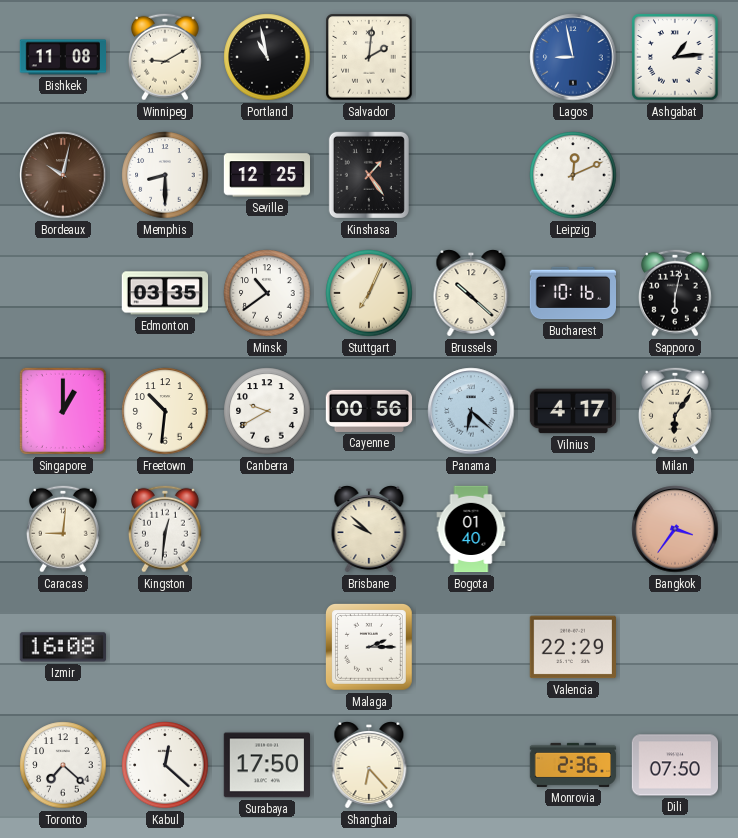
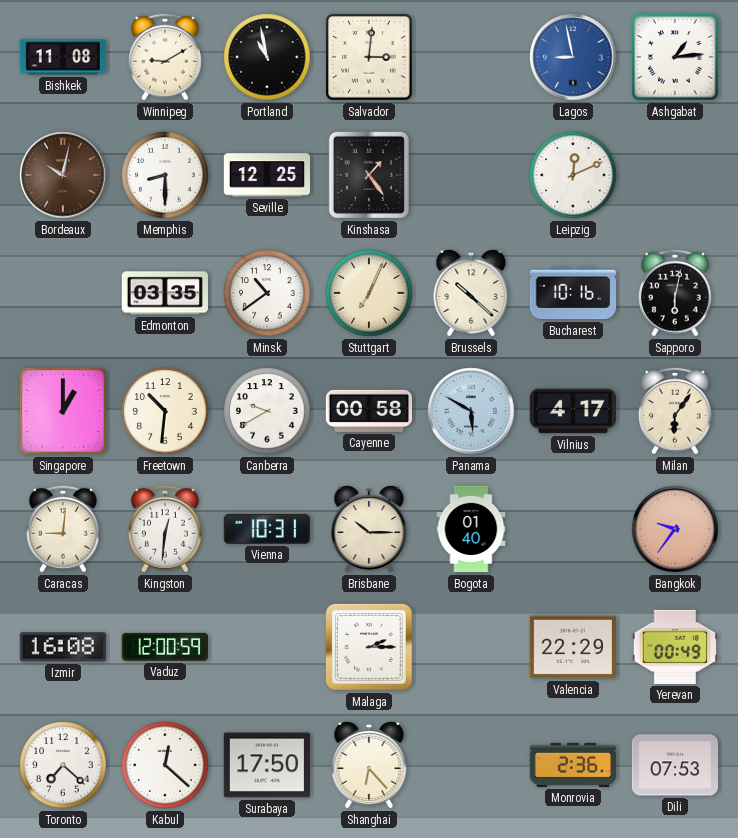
Salvador: 2:01 -> 3:01
Cayenne: 00:56 -> 00:58
Panama: 6:22 -> 5:50
Vienna: none -> 10:31
Brisbane: 9:52 -> 10:15
Bangkok: 3:36 -> 9:36
Vaduz: none -> 12:00
Yerevan: none -> 00:49
Dili: 07:50 -> 07:53
